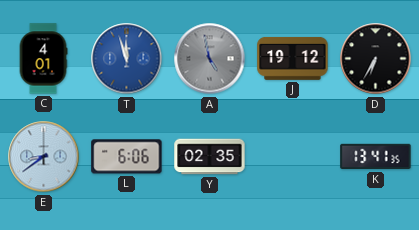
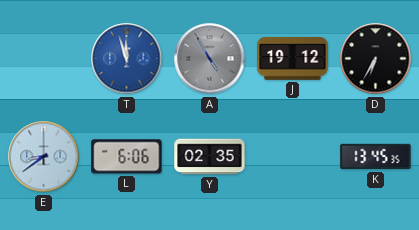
C: 4:01 -> none
A: 4:58 -> 4:55
K: 13:41 -> 13:45
